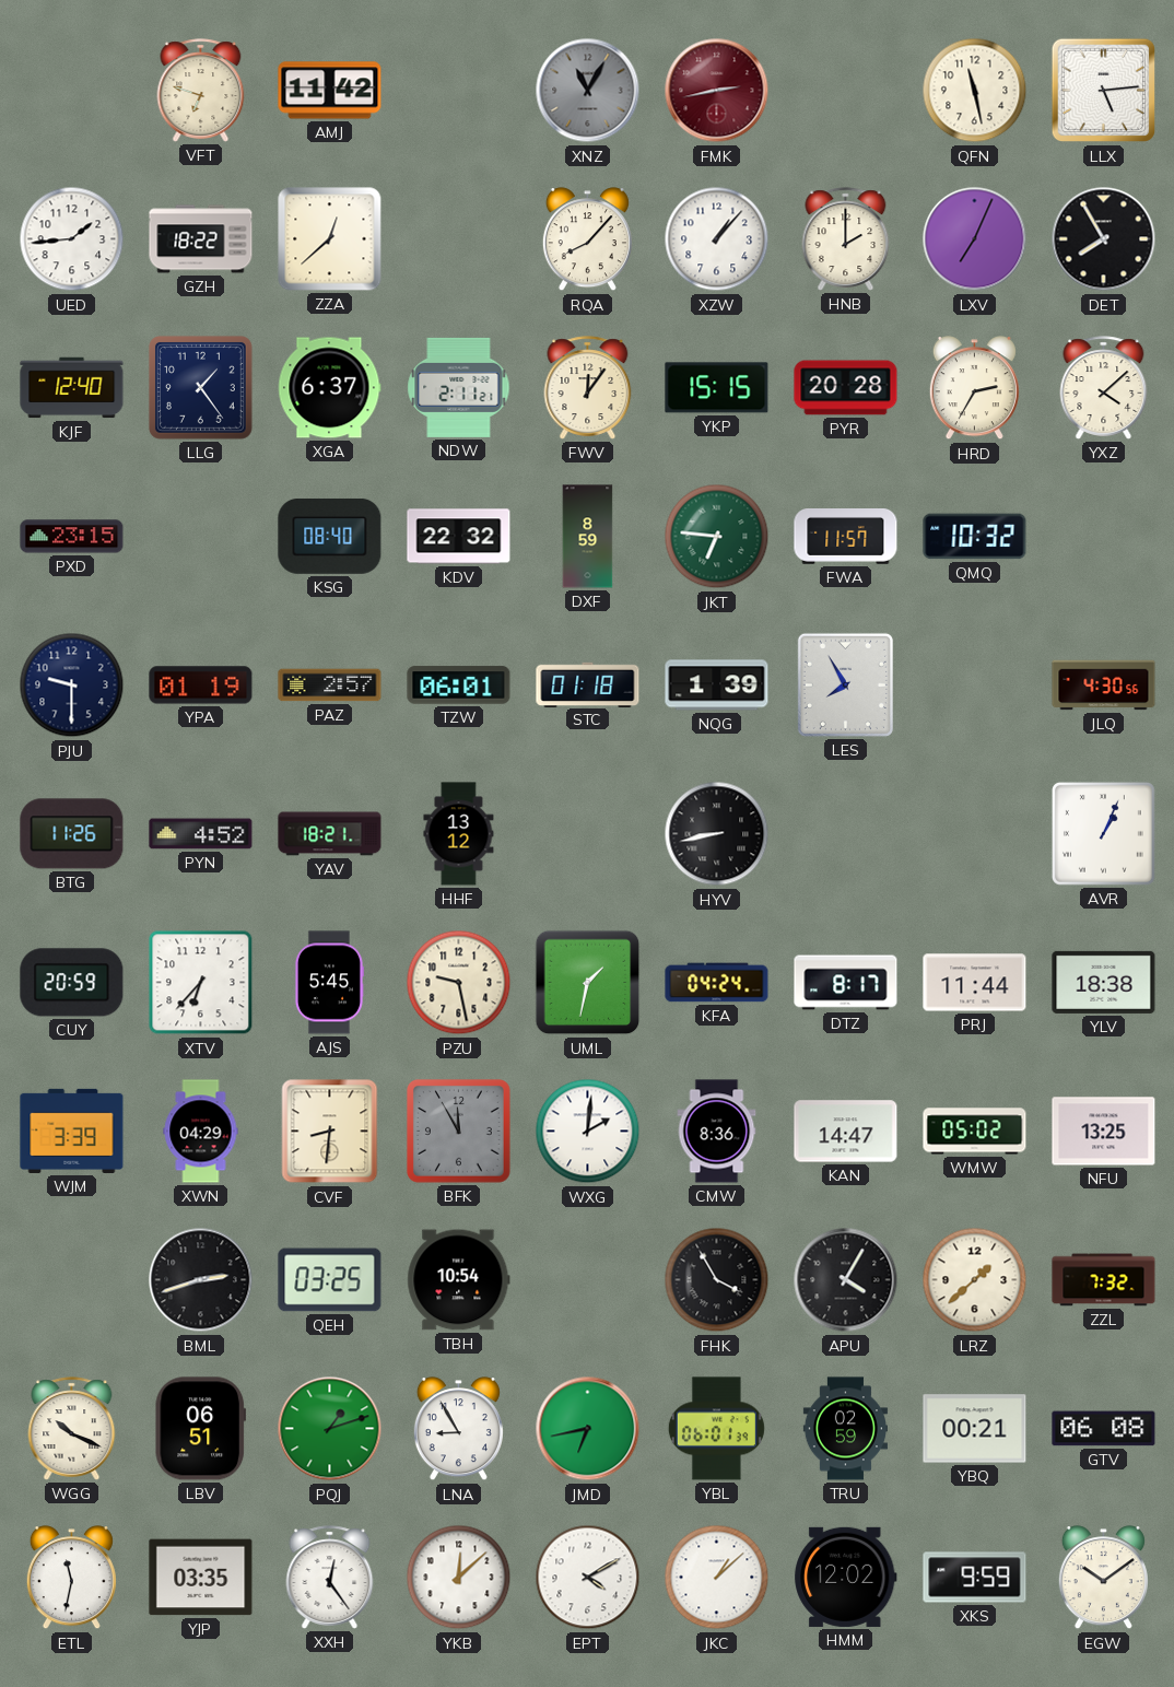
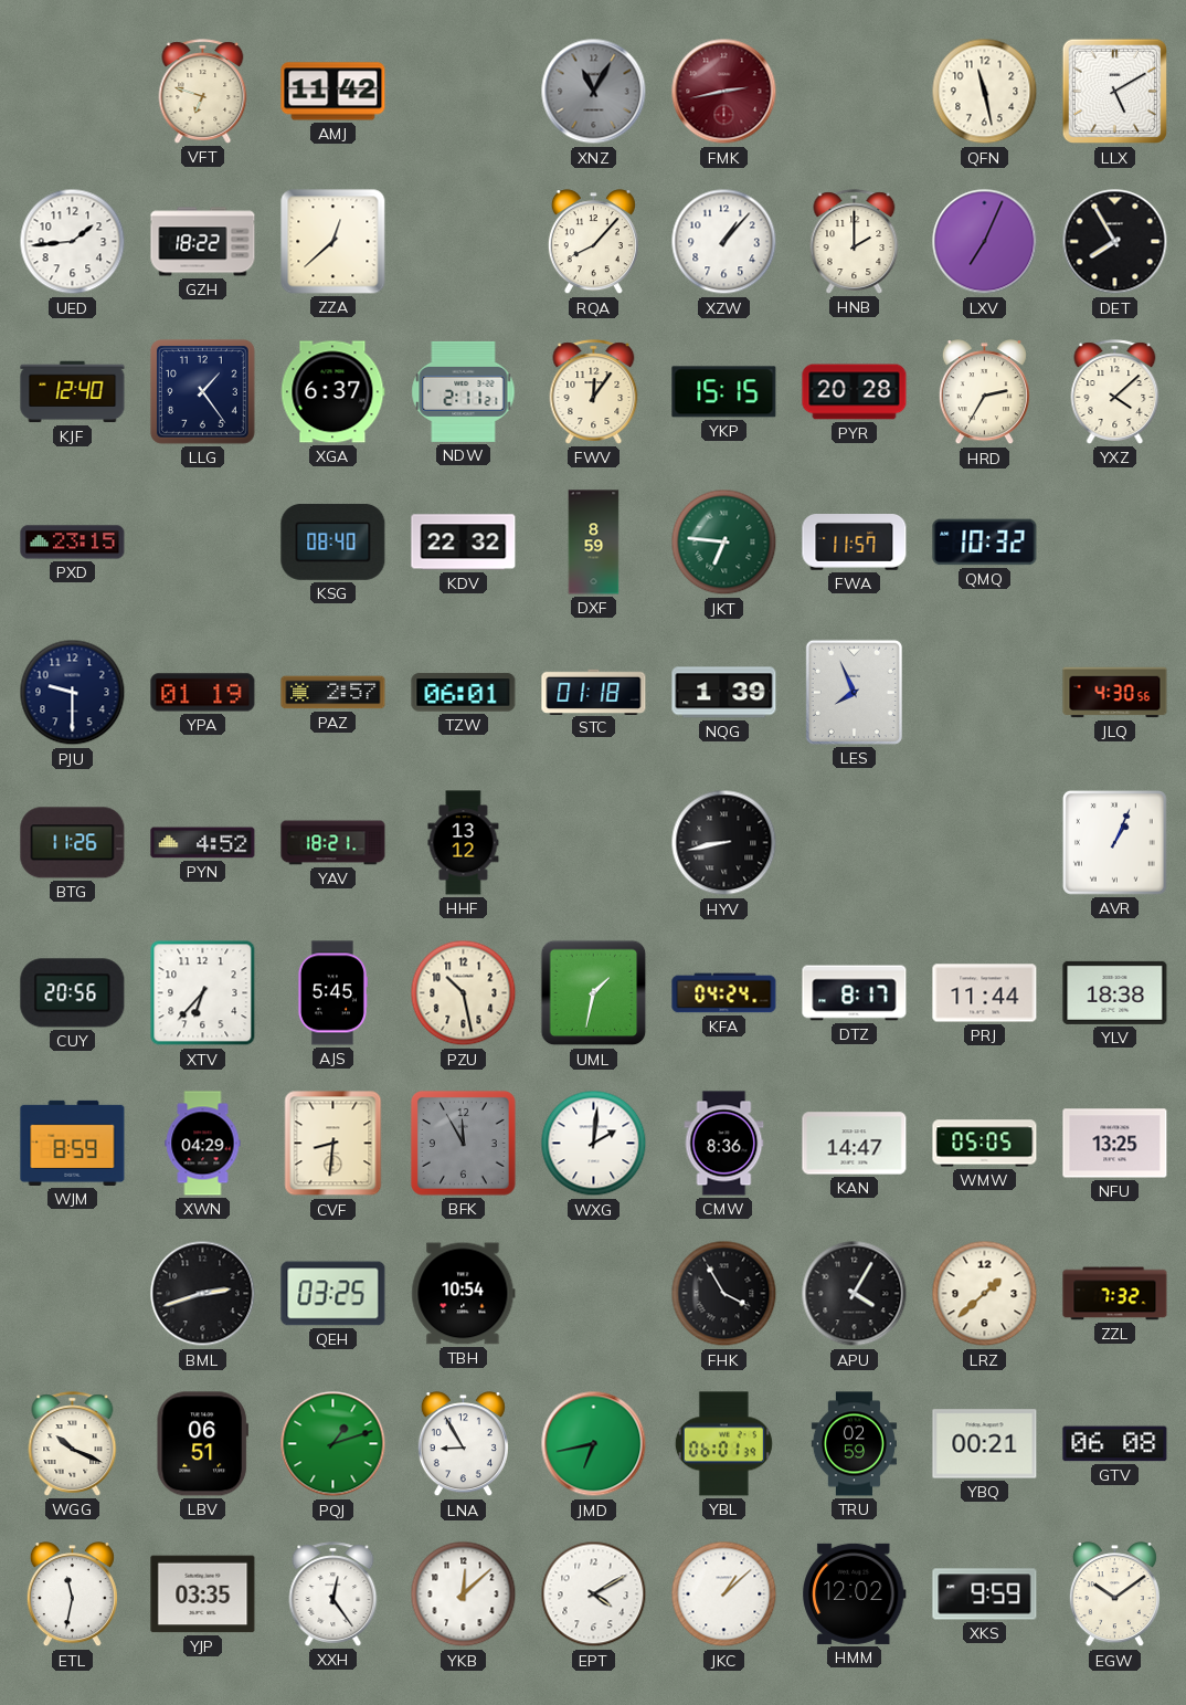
LLX: 5:14 -> 5:10
LES: 7:55 -> 7:56
CUY: 20:59 -> 20:56
PZU: 9:28 -> 10:28
WJM: 3:39 -> 8:59
WMW: 05:02 -> 05:05
